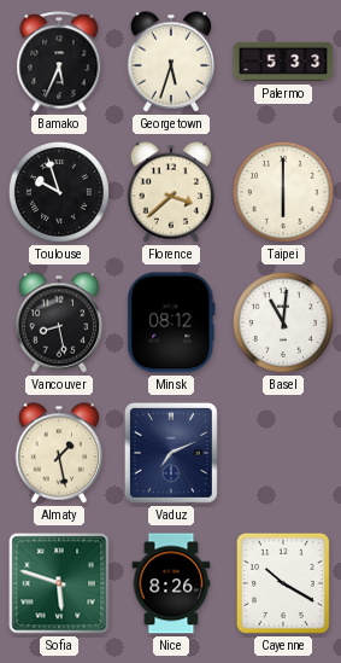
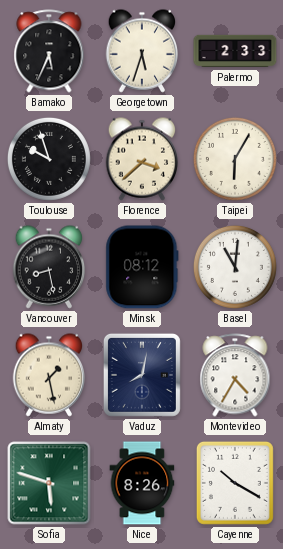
Palermo: 5:33 -> 2:33
Taipei: 6:00 -> 6:05
Vaduz: 7:11 -> 8:02
Montevideo: none -> 4:35
